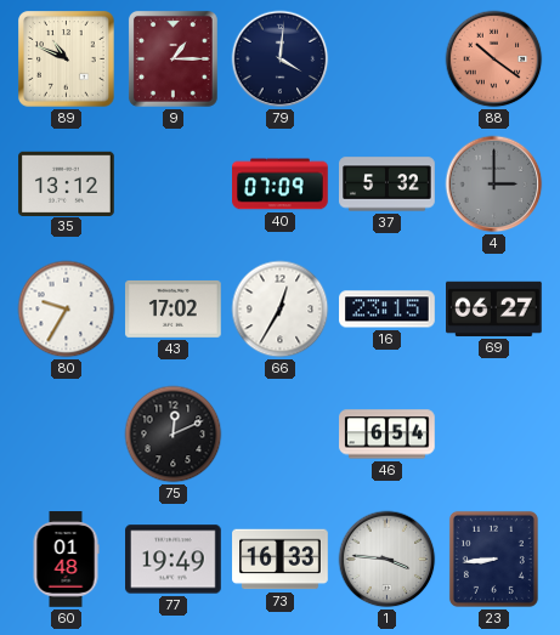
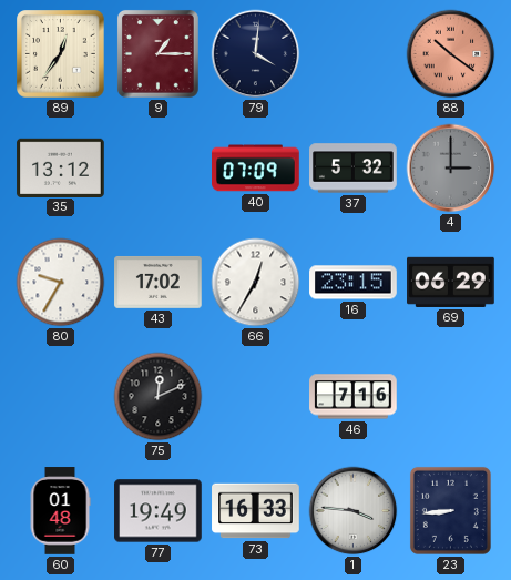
89: 10:49 -> 12:36
69: 06:27 -> 06:29
46: 6:54 -> 7:16
